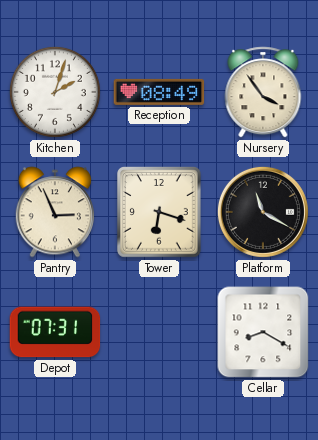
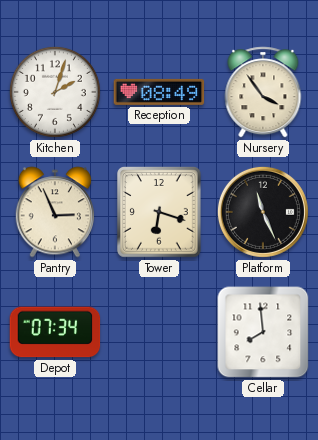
Platform: 11:20 -> 11:26
Depot: 07:31 -> 07:34
Cellar: 8:20 -> 7:59
